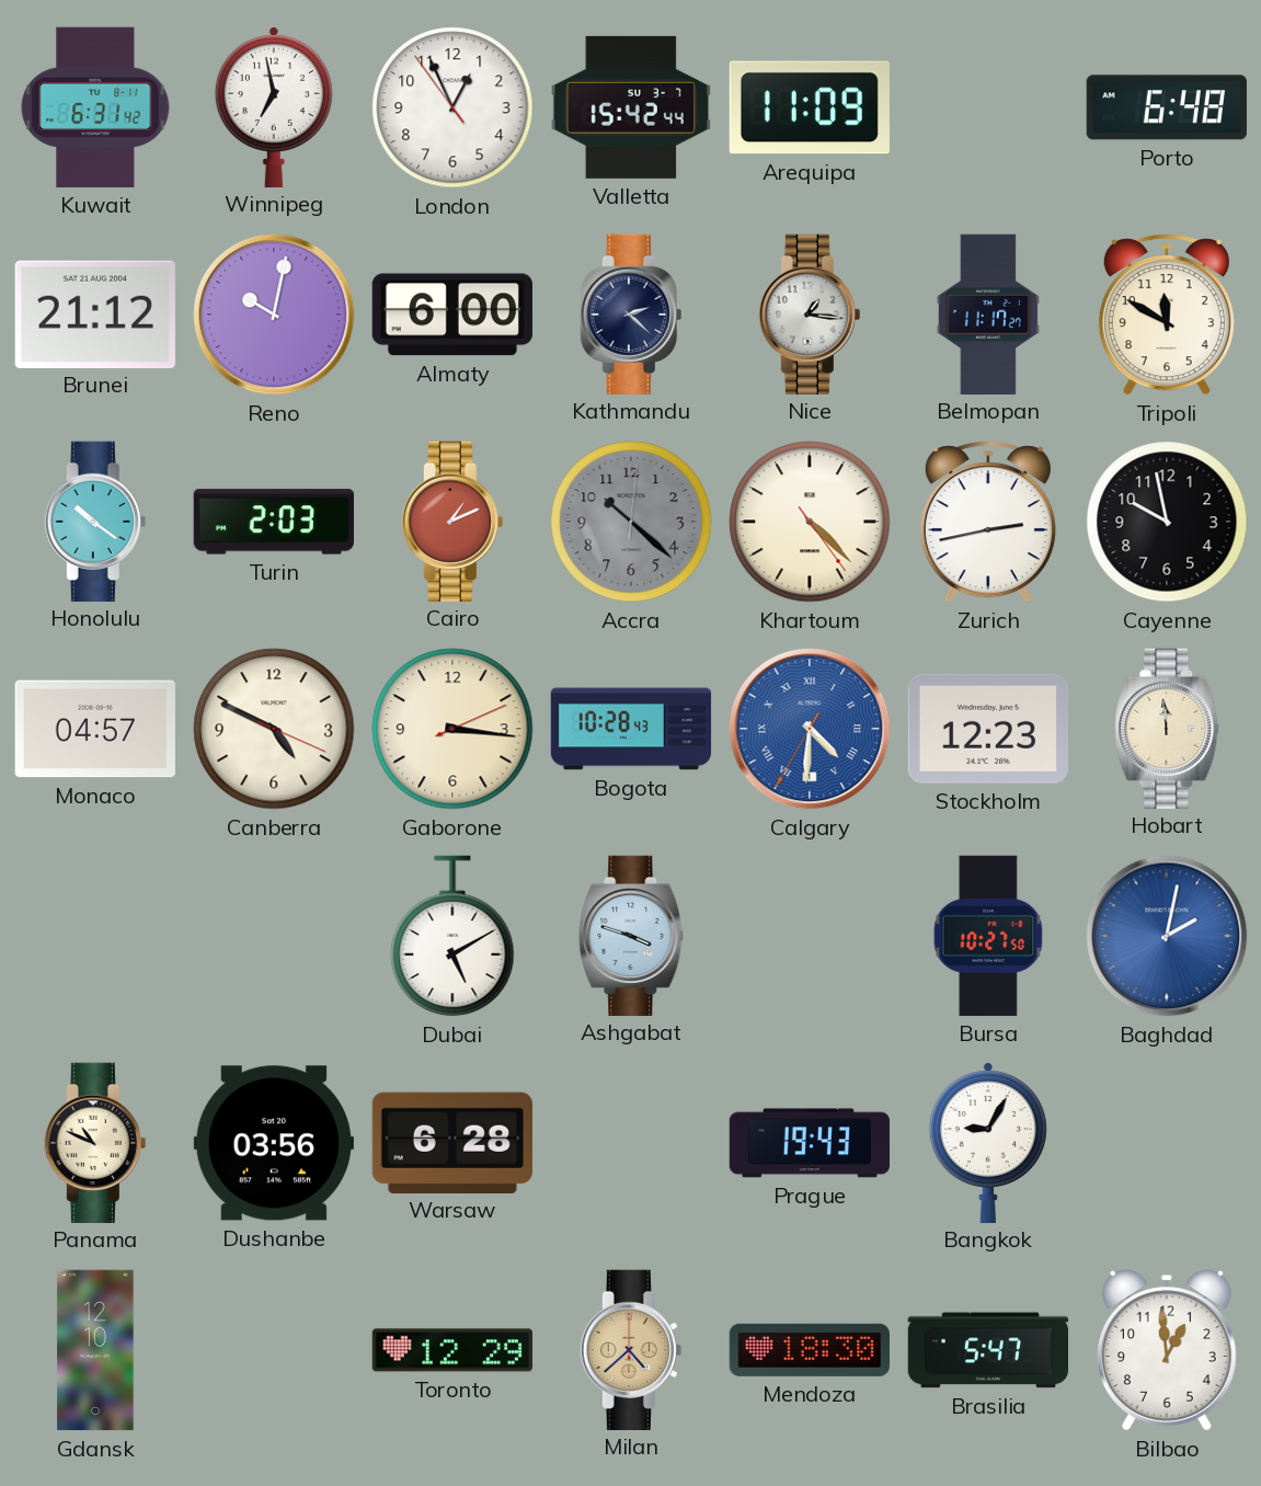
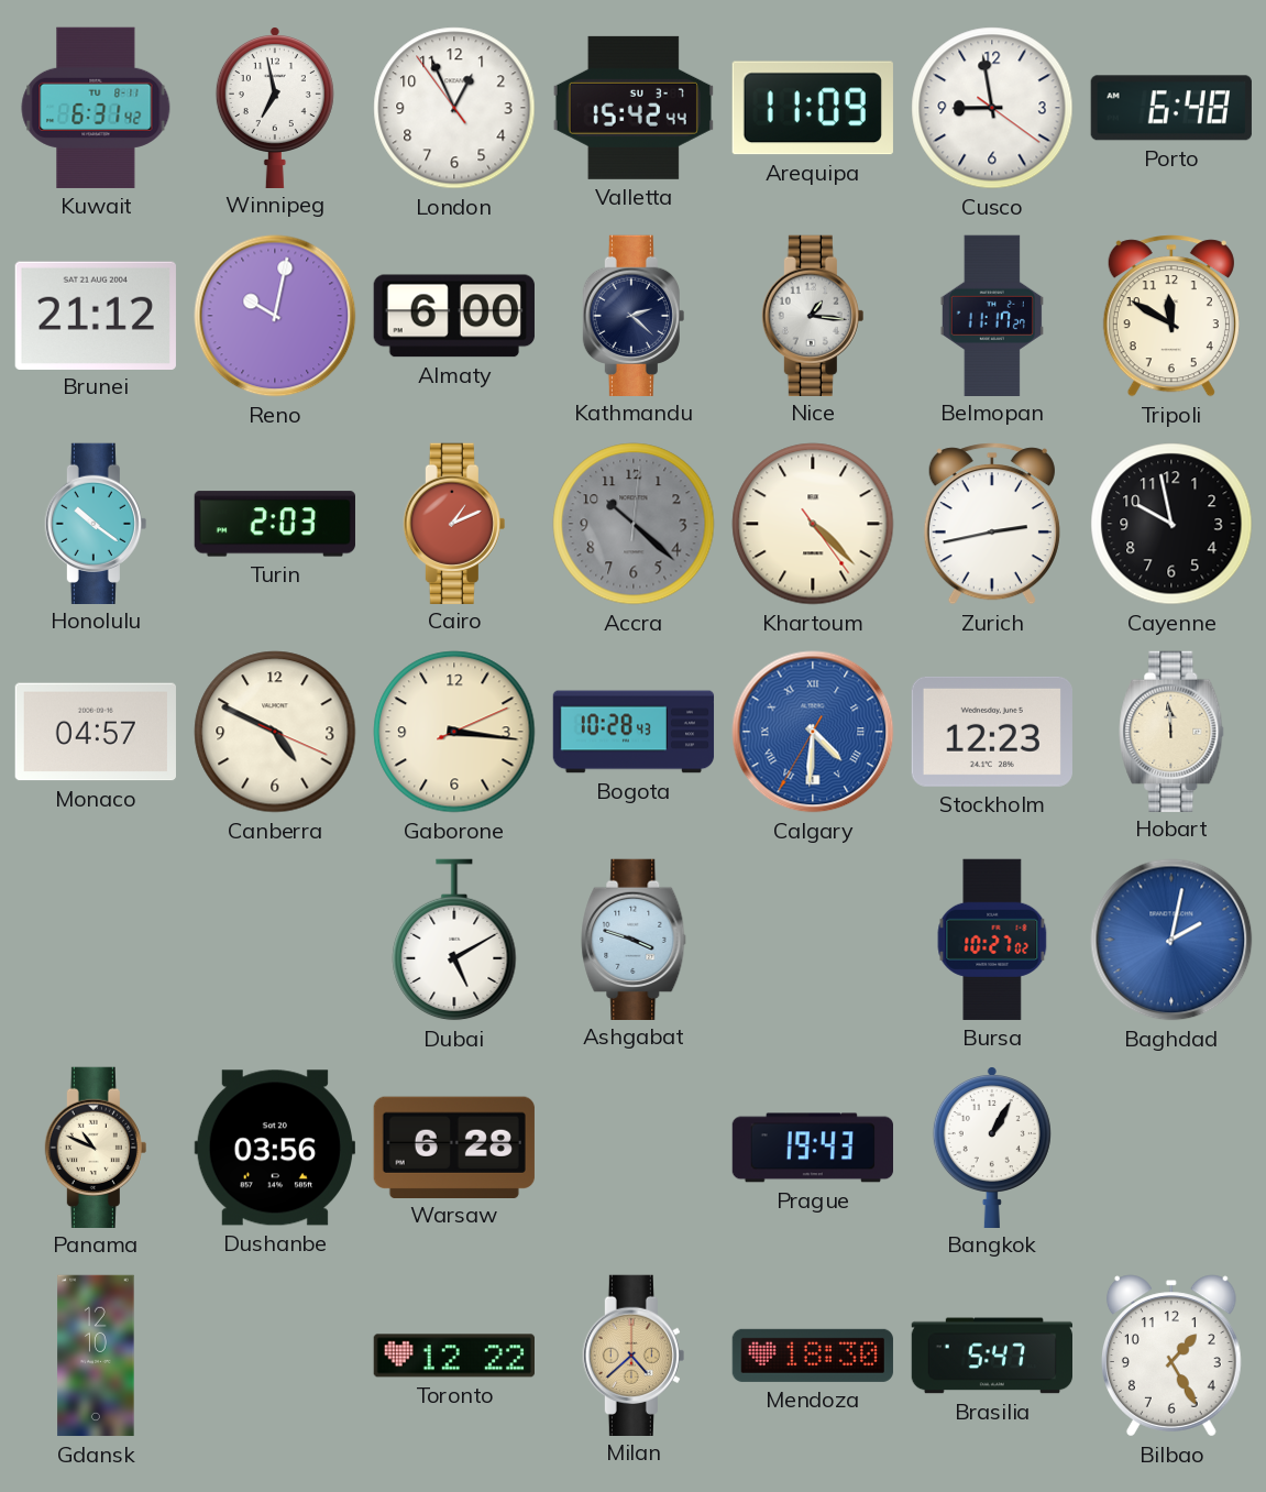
Cusco: none -> 8:58
Bursa: 10:27:50 -> 10:27:02
Bangkok: 9:05 -> 1:05
Toronto: 12:29 -> 12:22
Bilbao: 12:59 -> 1:25
